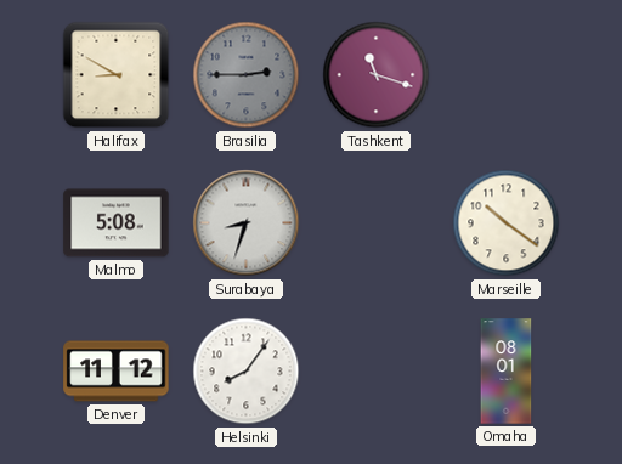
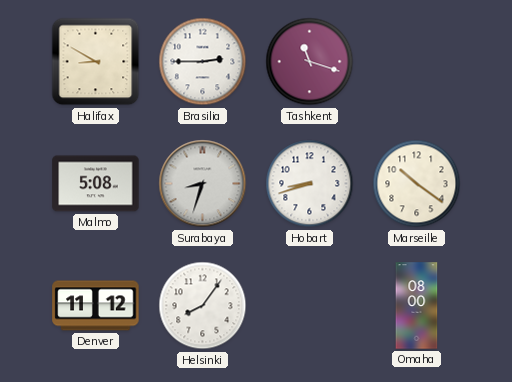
Brasilia dial: grey -> white
Hobart: none -> 8:42
Omaha: 08:01 -> 08:00
